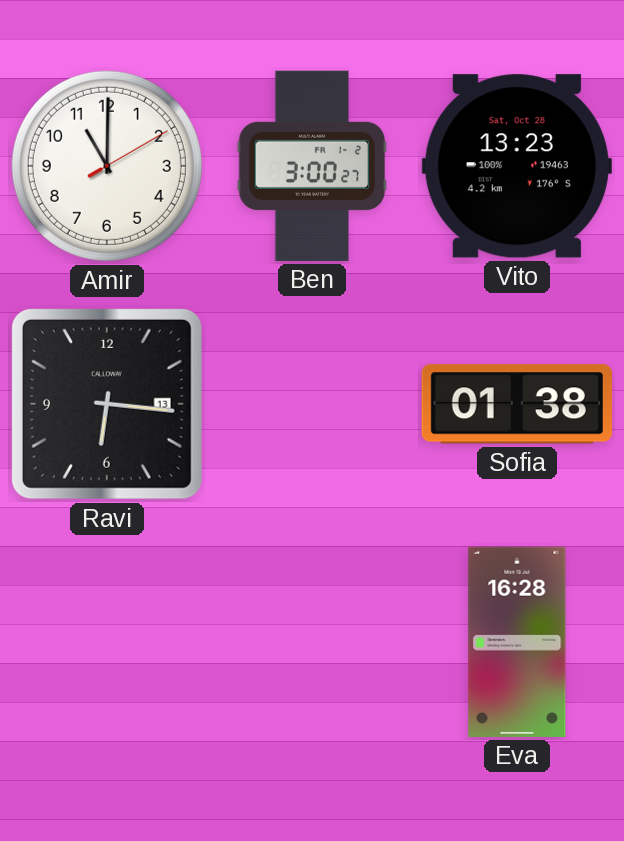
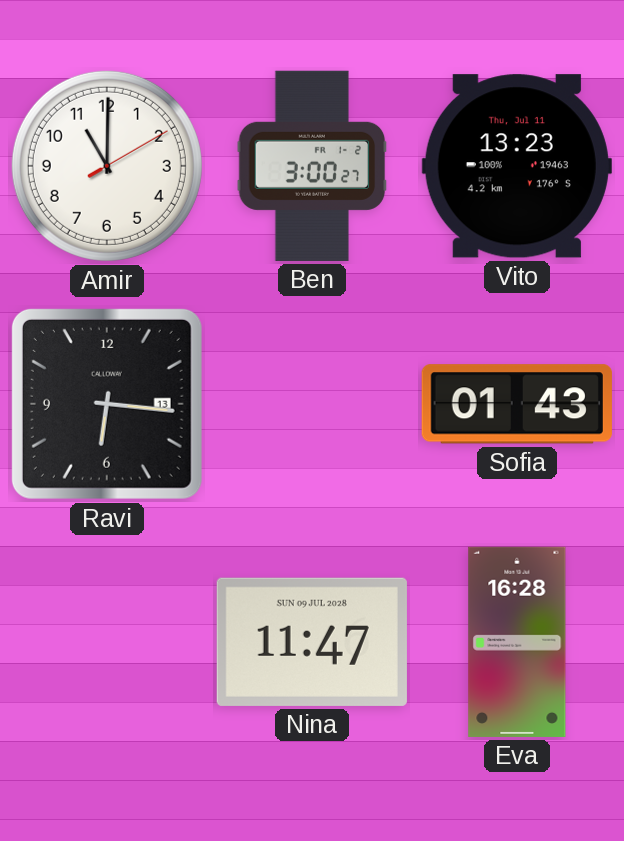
Vito date: Sat, Oct 28 -> Thu, Jul 11
Sofia: 01:38 -> 01:43
Nina: none -> 11:47
